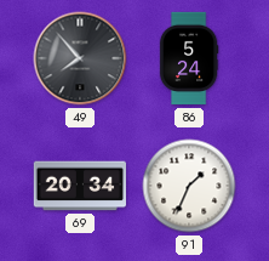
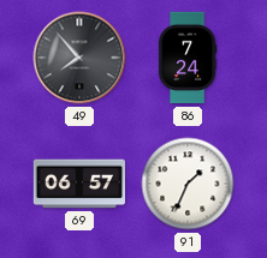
86: 5:24 -> 7:24
69: 20:34 -> 06:57
